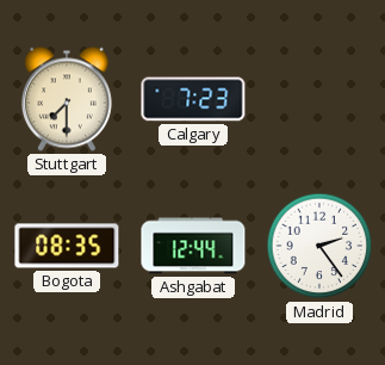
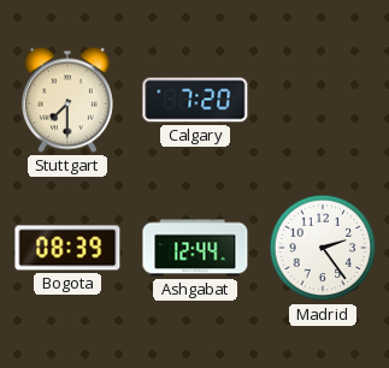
Calgary: 7:23 -> 7:20
Bogota: 08:35 -> 08:39
